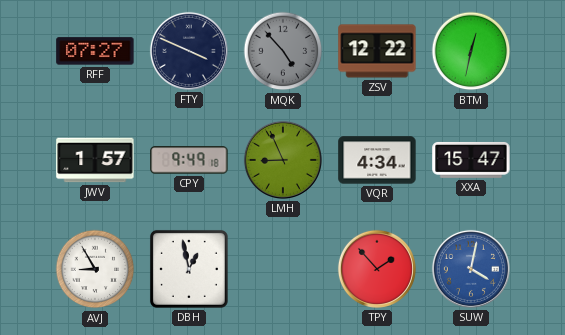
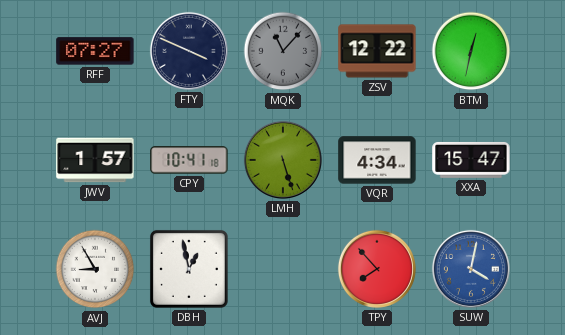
MQK: 4:53 -> 11:07
CPY: 9:49 -> 10:41
LMH: 8:56 -> 5:27
TPY: 1:53 -> 7:53
